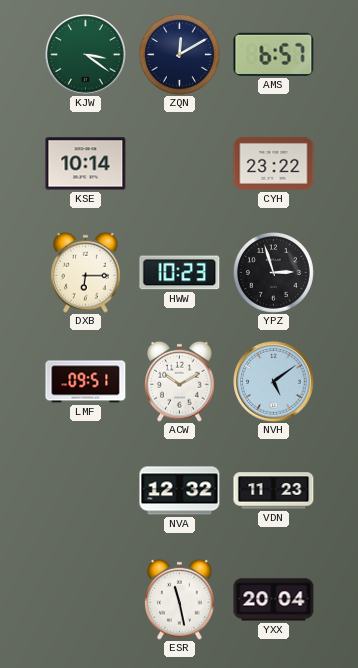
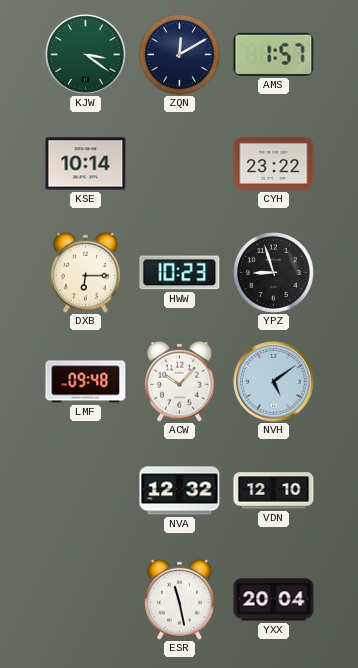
AMS: 6:57 -> 1:57
YPZ: 2:57 -> 8:57
LMF: 09:51 -> 09:48
ACW: 10:10 -> 10:07
VDN: 11:23 -> 12:10
